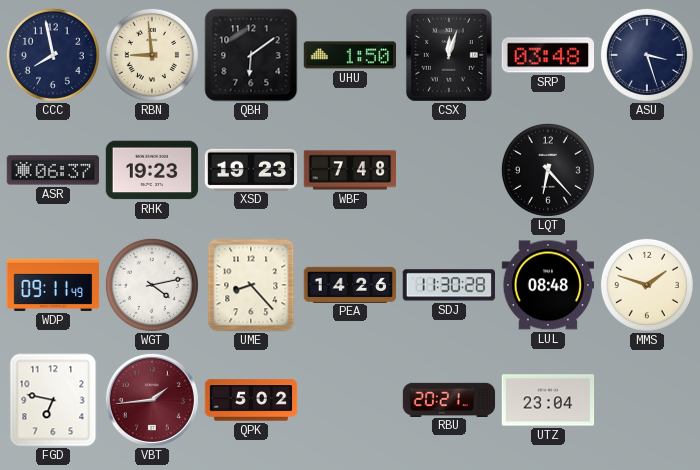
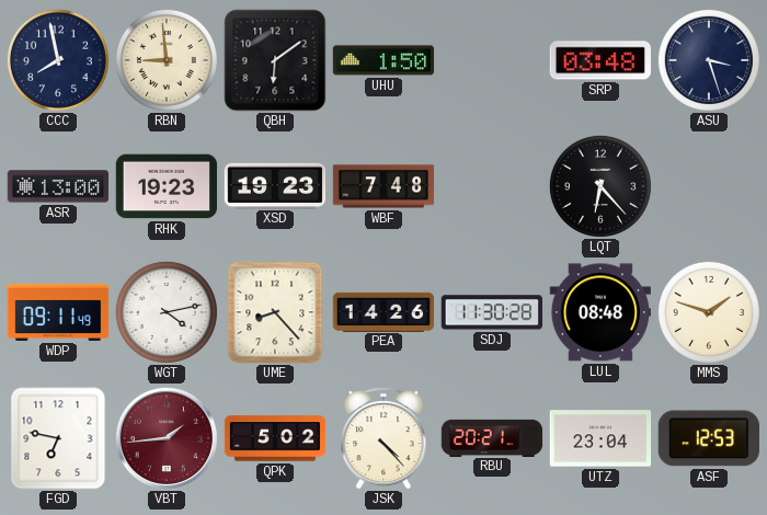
CSX: 12:03 -> none
ASR: 06:37 -> 13:00
JSK: none -> 4:23
ASF: none -> 12:53
